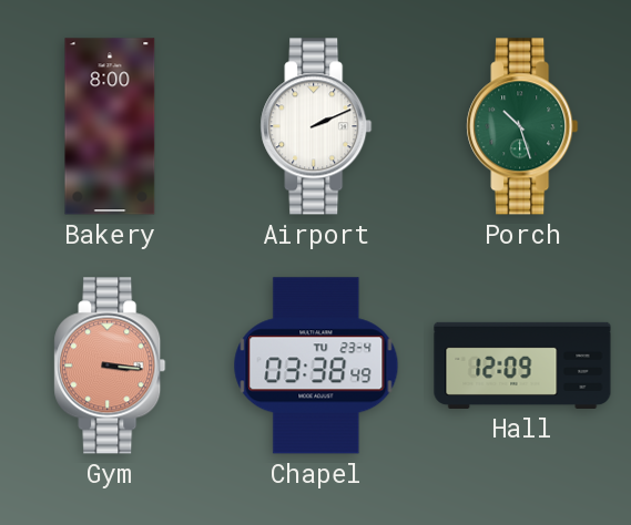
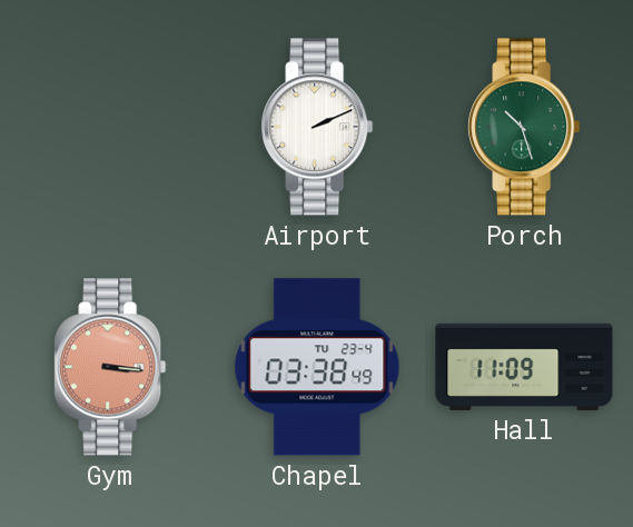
Bakery: 8:00 -> none
Hall: 12:09 -> 11:09
